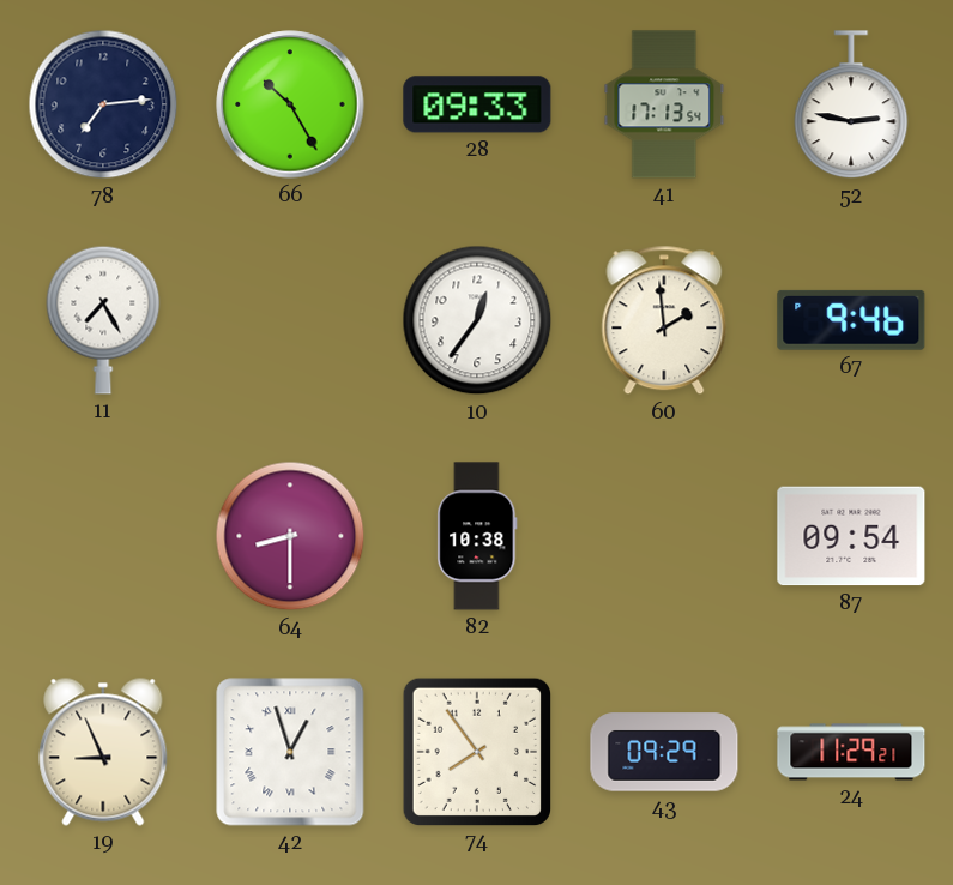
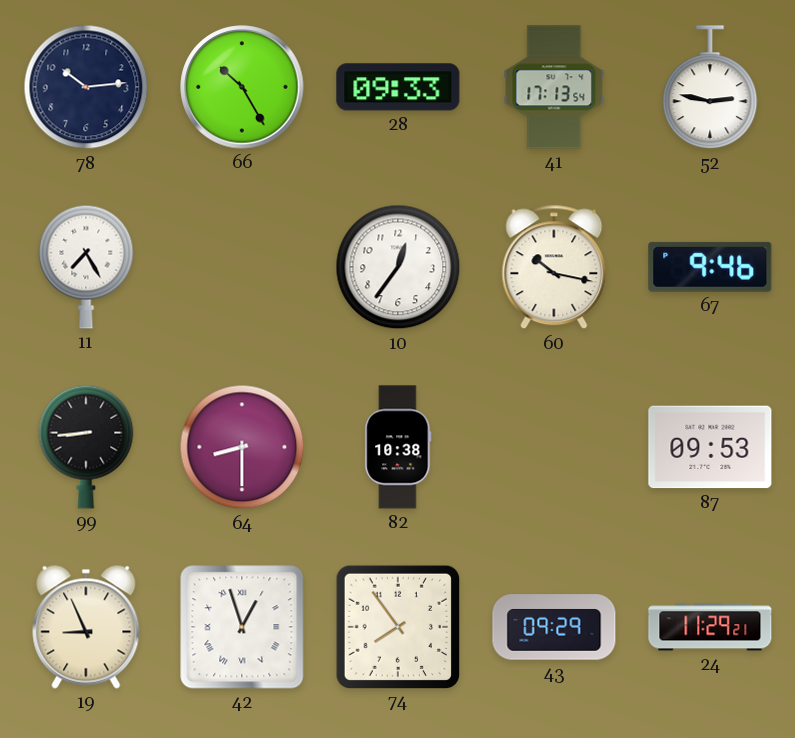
78: 7:14 -> 10:14
60: 1:59 -> 10:17
99: none -> 8:44
87: 09:54 -> 09:53
